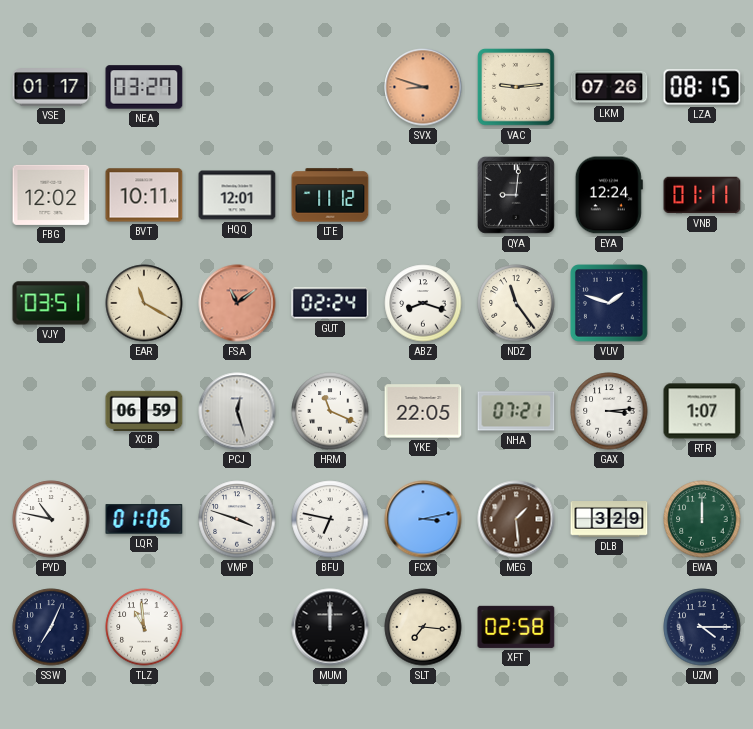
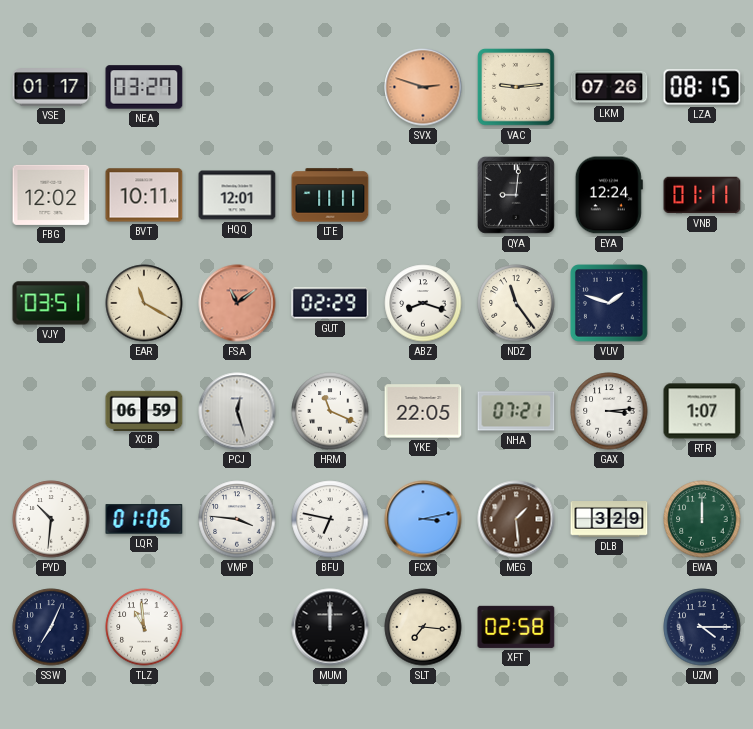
SVX: 8:48 -> 2:48
LTE: 11:12 -> 11:11
GUT: 02:24 -> 02:29
PYD: 10:47 -> 10:31
VMP: 3:48 -> 3:46
